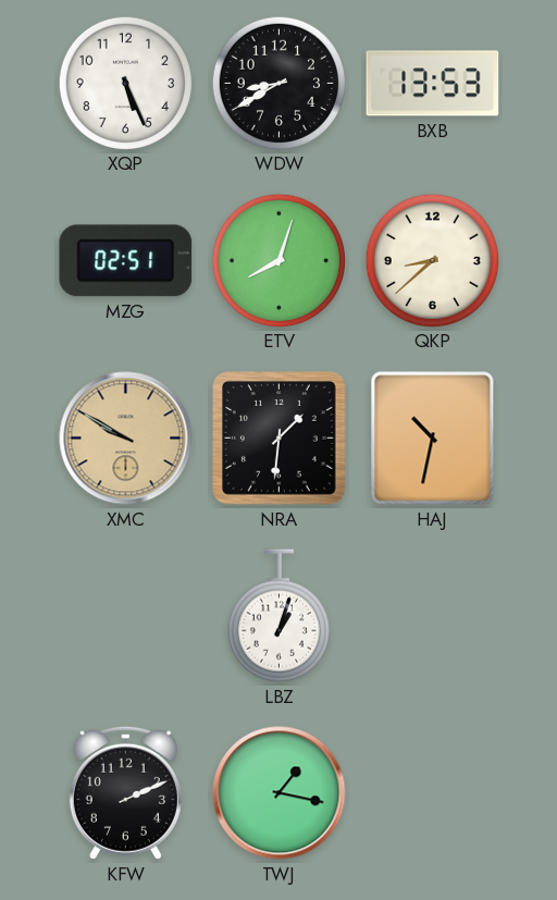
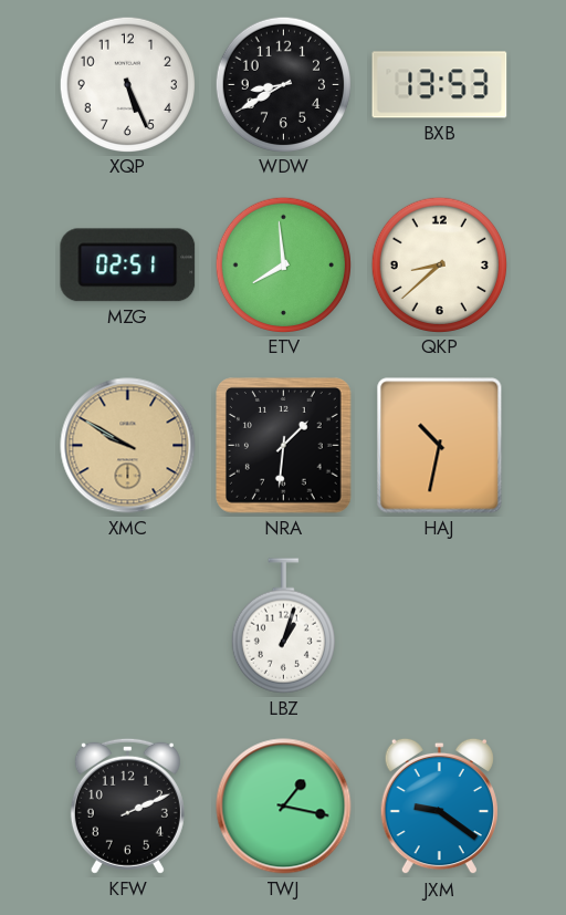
ETV: 8:03 -> 7:59
JXM: none -> 9:21
